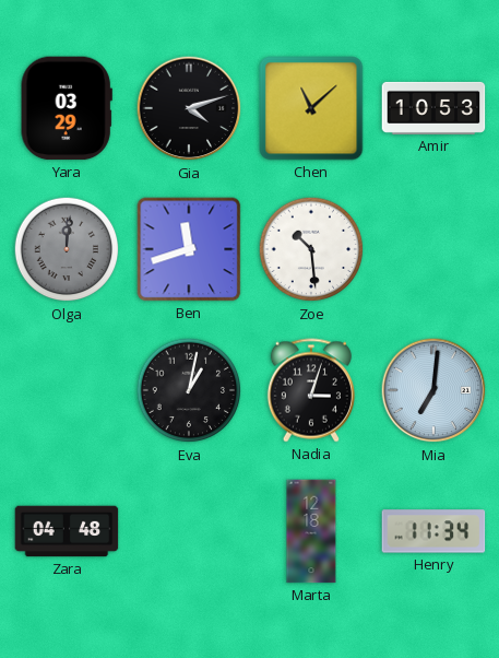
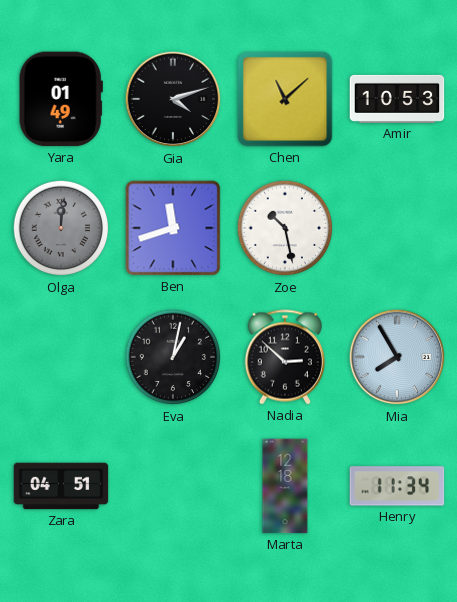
Yara: 03:29 -> 01:49
Zoe: 10:29 -> 10:28
Nadia: 3:03 -> 2:52
Mia: 7:01 -> 7:55
Zara: 04:48 -> 04:51
